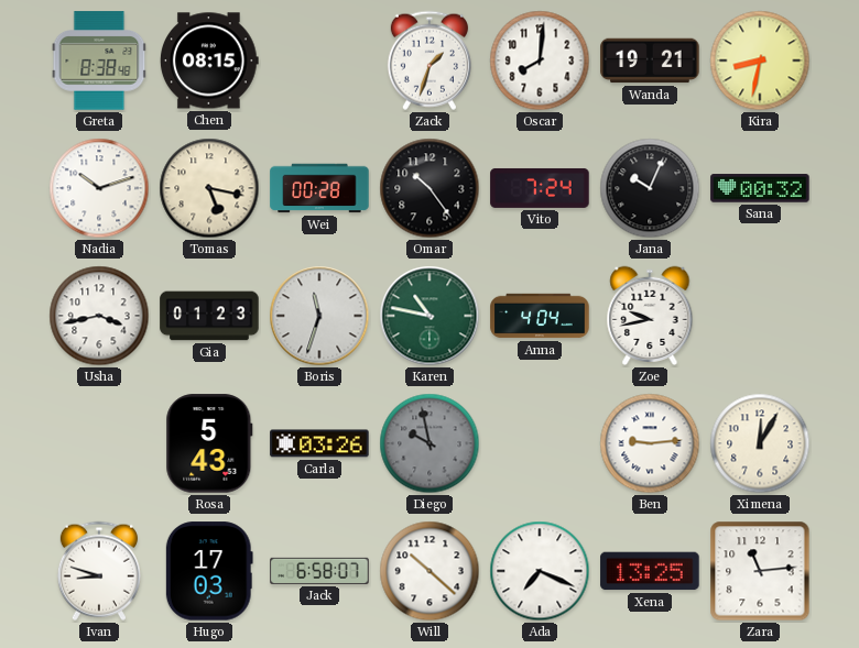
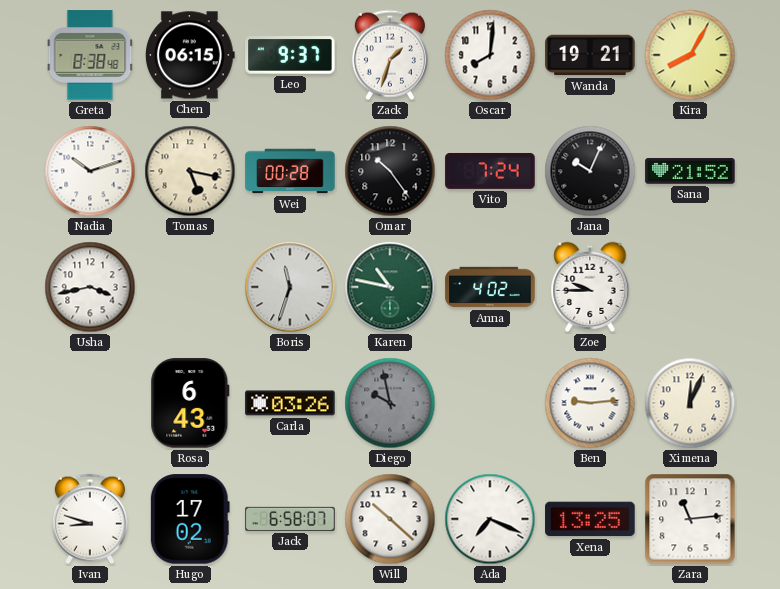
Chen: 08:15 -> 06:15
Leo: none -> 9:37
Kira: 8:32 -> 8:05
Sana: 00:32 -> 21:52
Gia: 01:23 -> none
Anna: 4:04 -> 4:02
Zoe: 9:43 -> 9:45
Rosa: 5:43 -> 6:43
Ximena: 12:05 -> 12:04
Hugo: 17:03 -> 17:02
